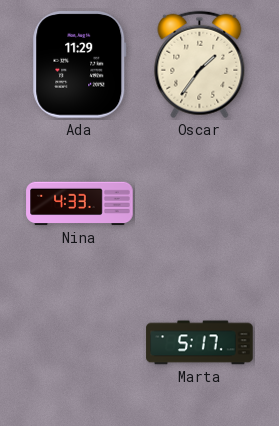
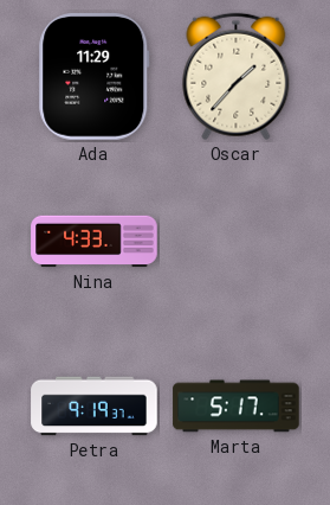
Oscar: 1:36 -> 1:37
Petra: none -> 9:19
